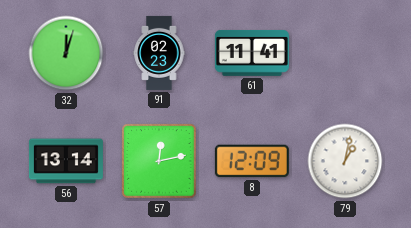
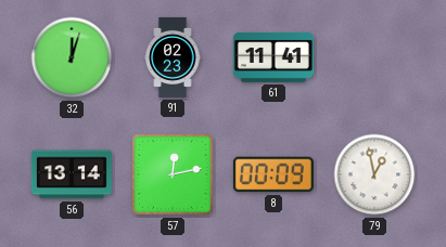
8: 12:09 -> 00:09
79: 1:02 -> 12:58
